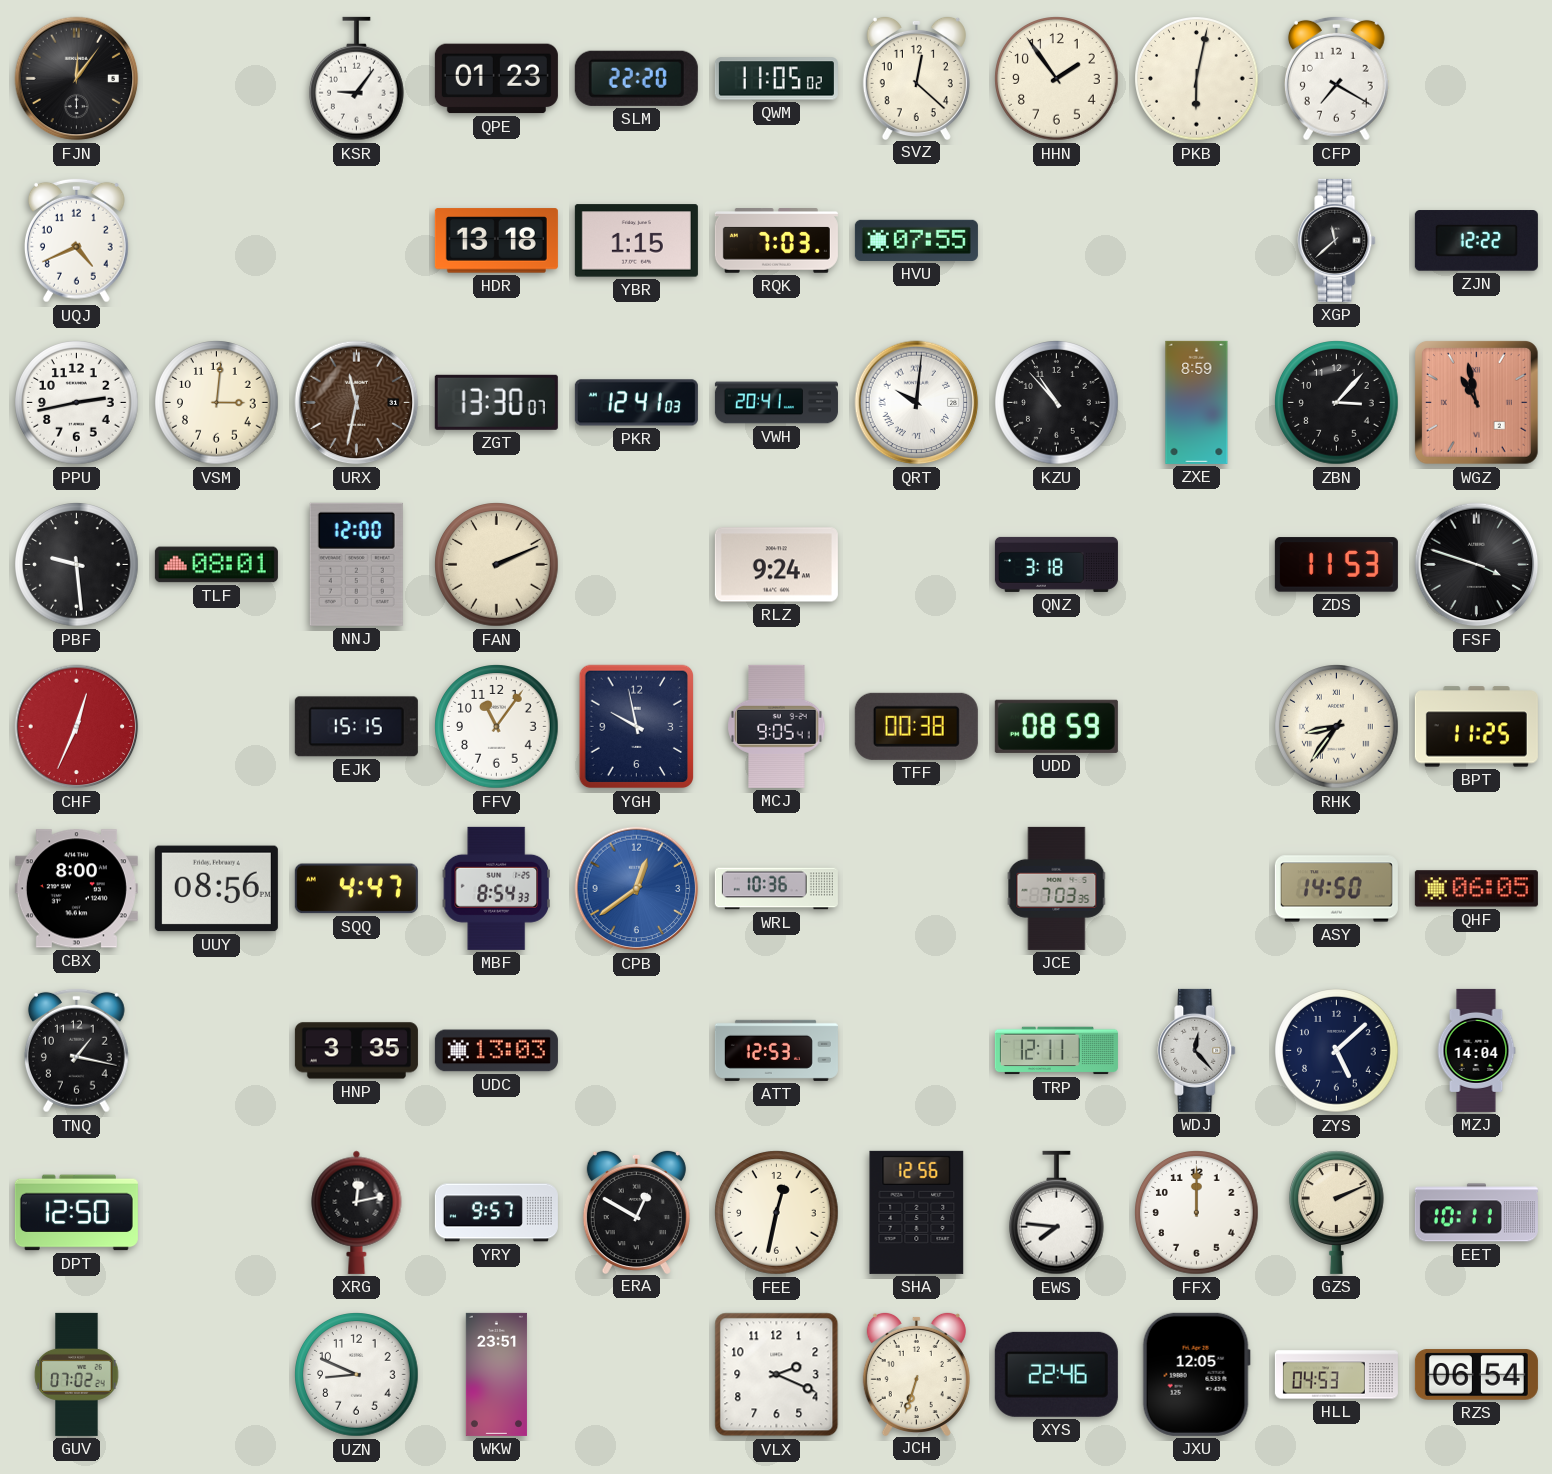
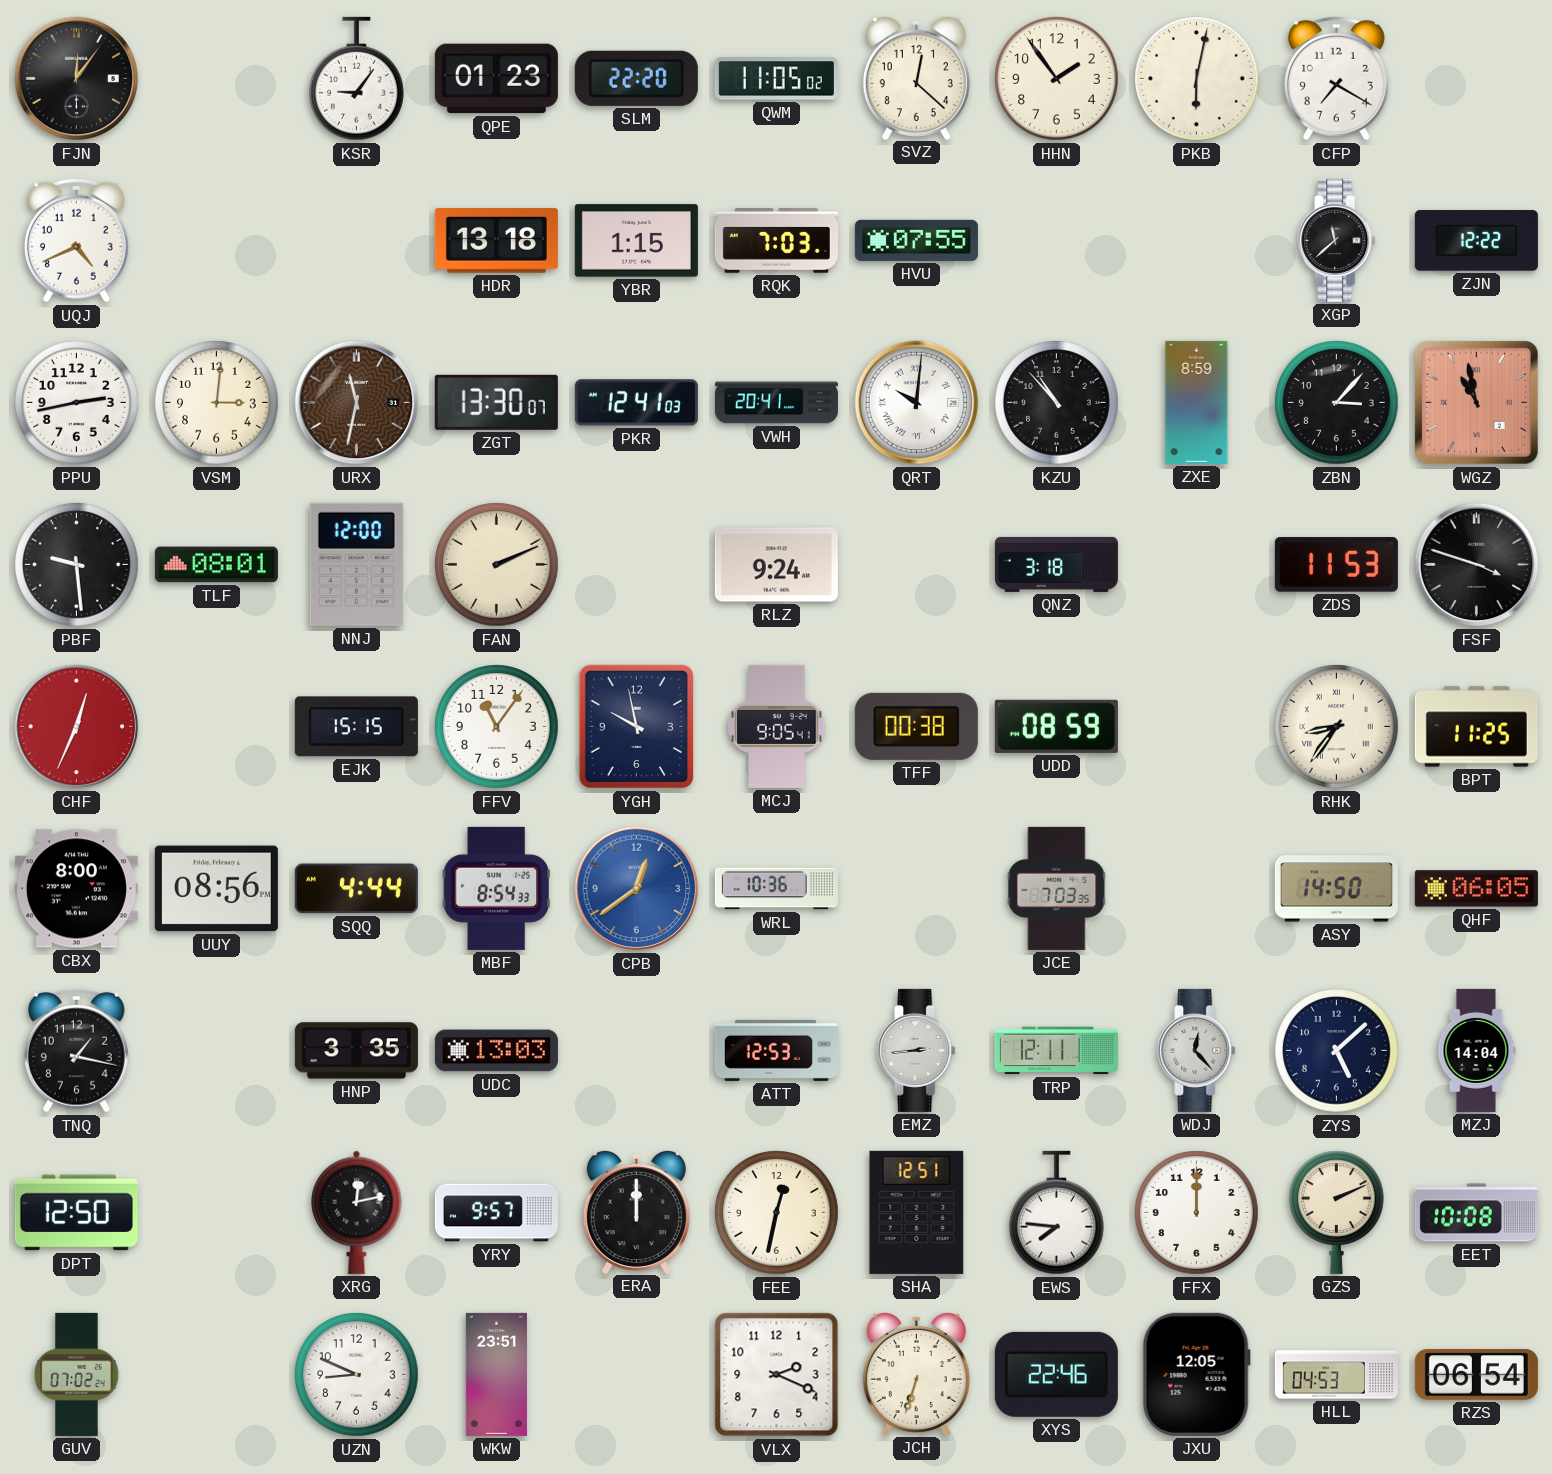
SQQ: 4:47 -> 4:44
EMZ: none -> 2:44
ERA: 12:50 -> 12:00
SHA: 12:56 -> 12:51
EET: 10:11 -> 10:08
